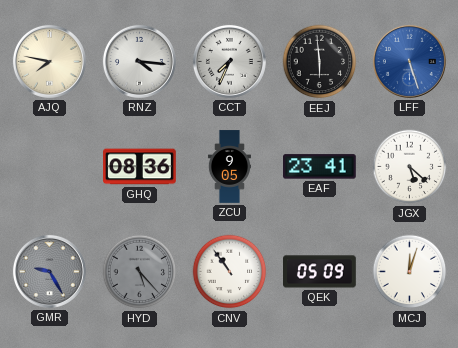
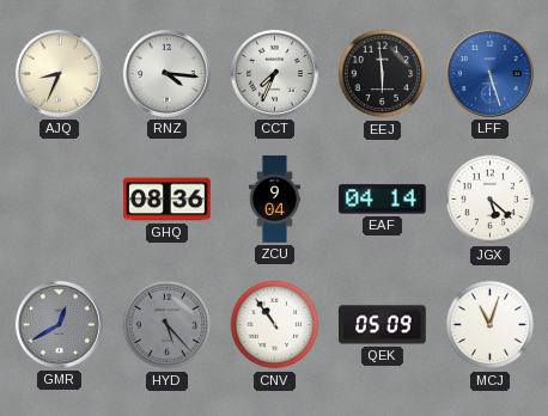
AJQ: 7:47 -> 8:34
ZCU: 9:05 -> 9:04
EAF: 23:41 -> 04:14
GMR: 9:25 -> 12:40
MCJ: 12:03 -> 11:03
